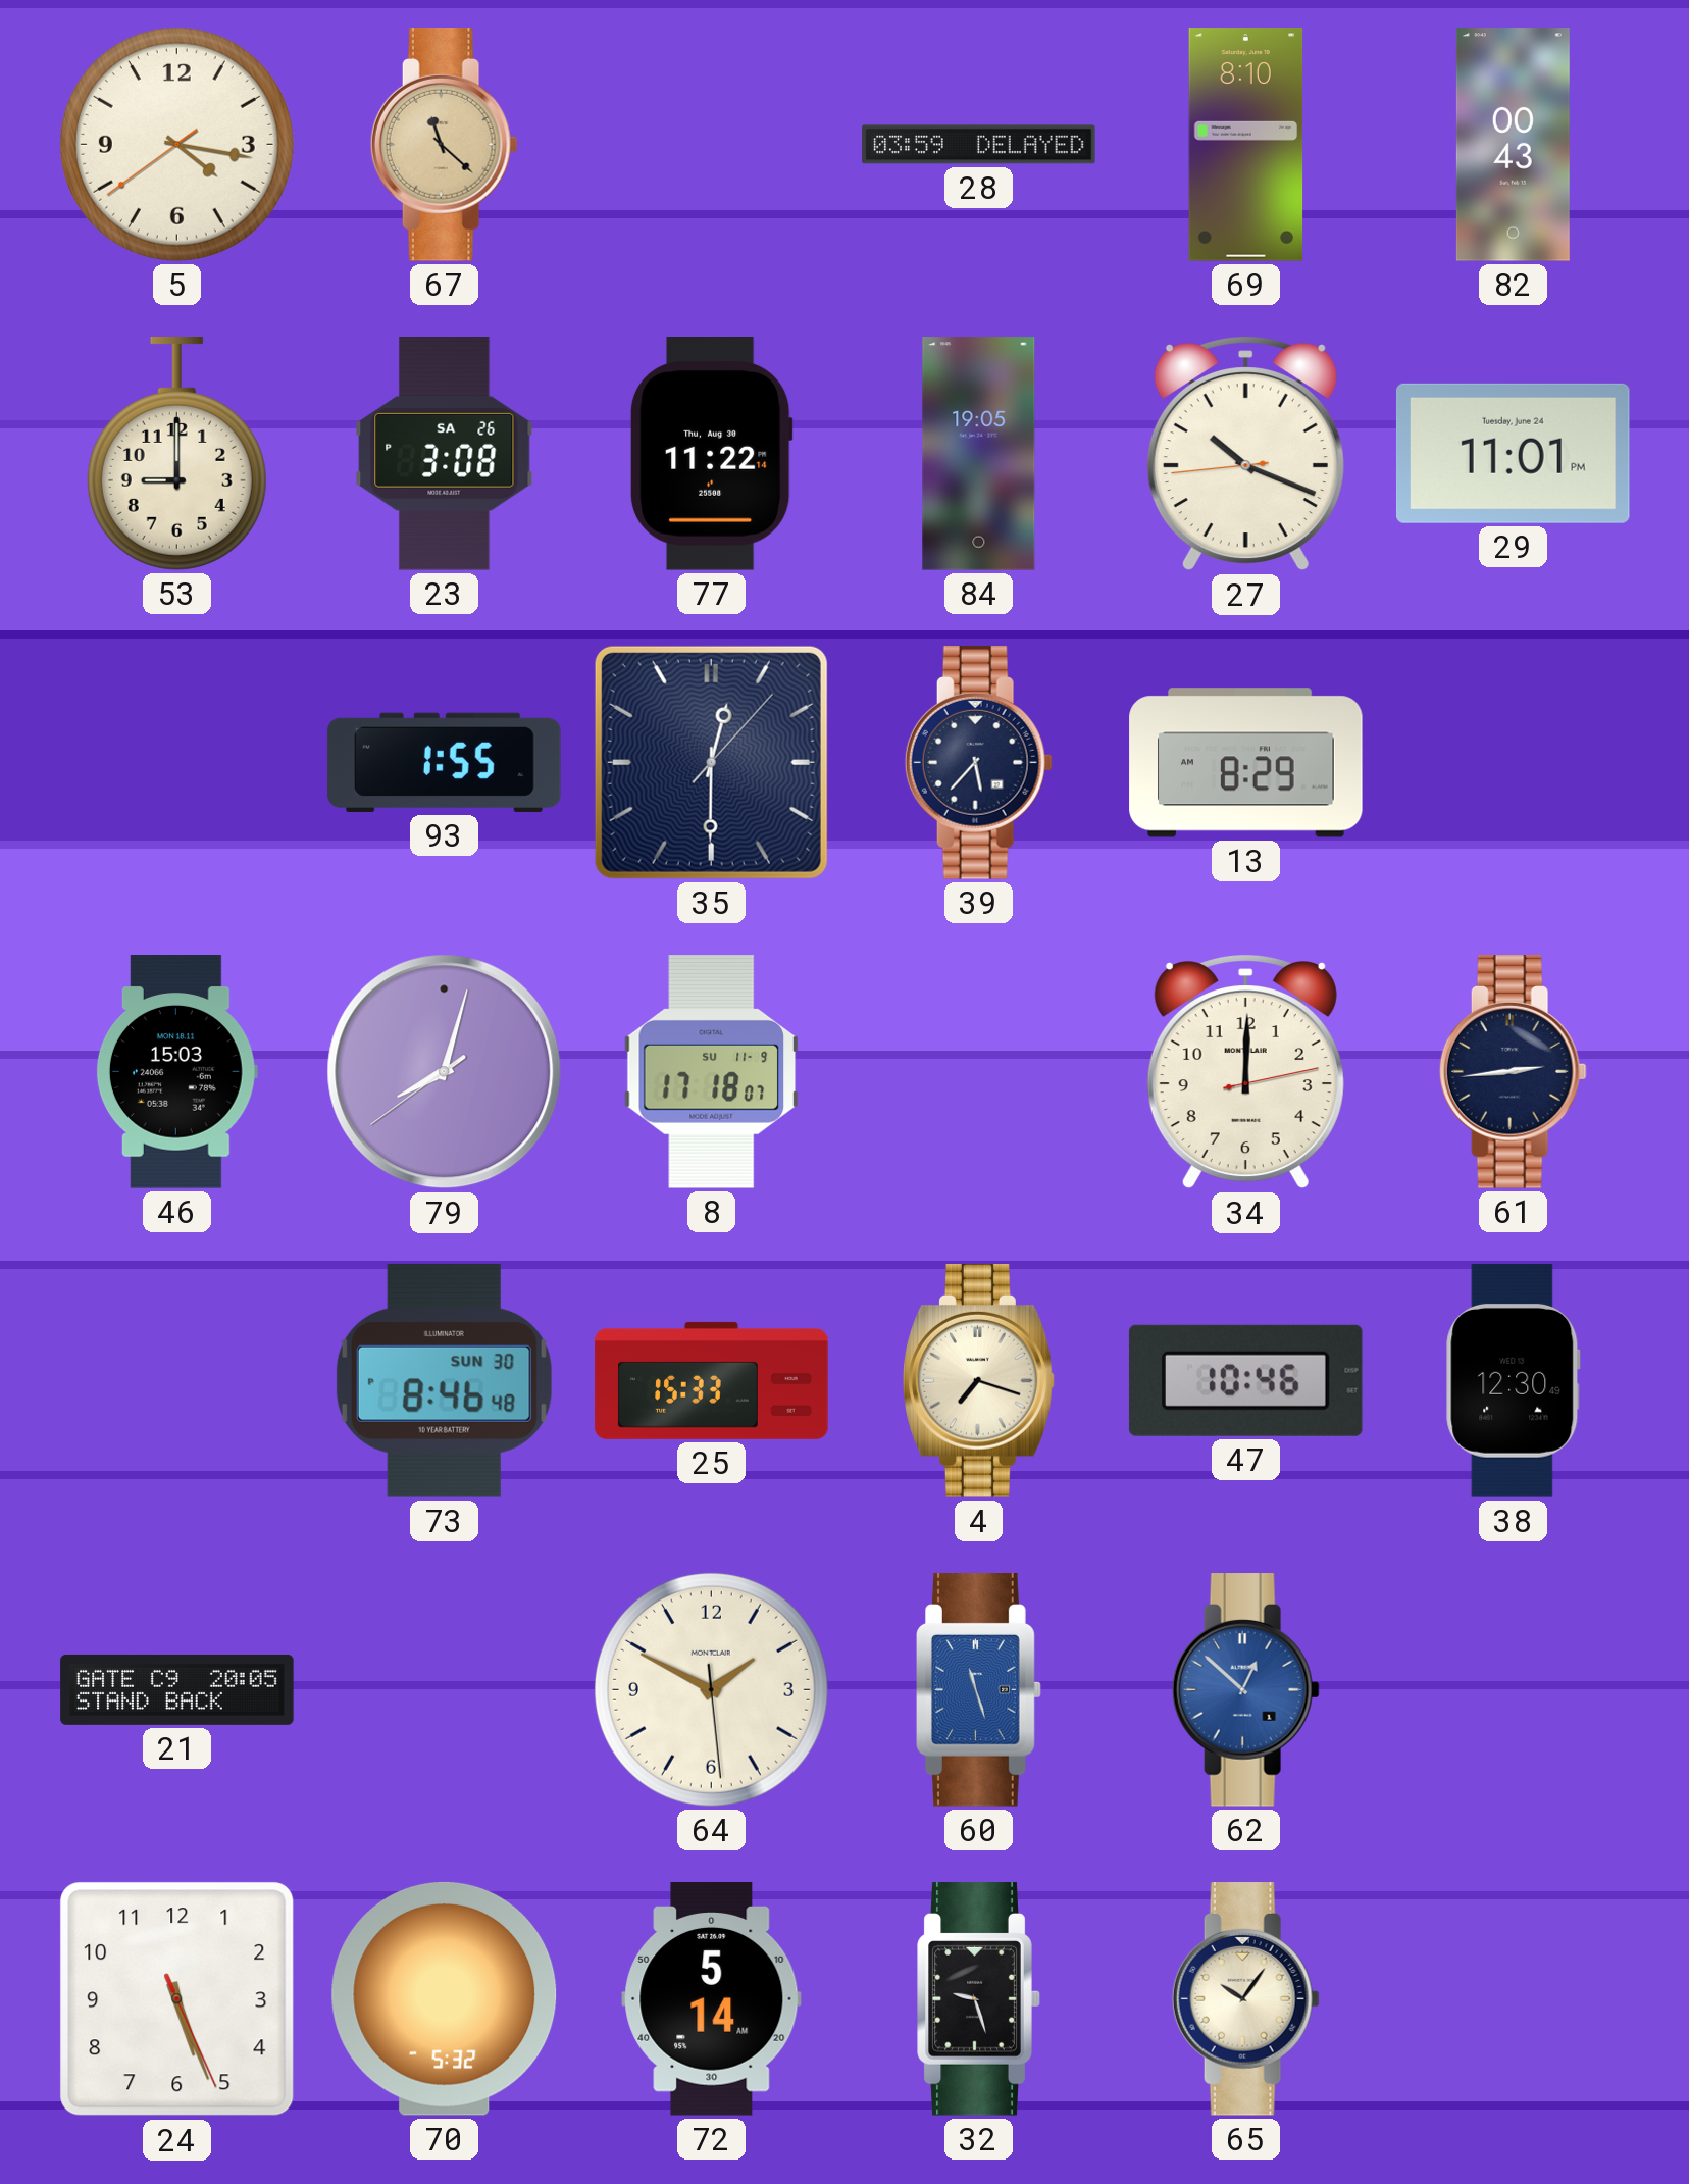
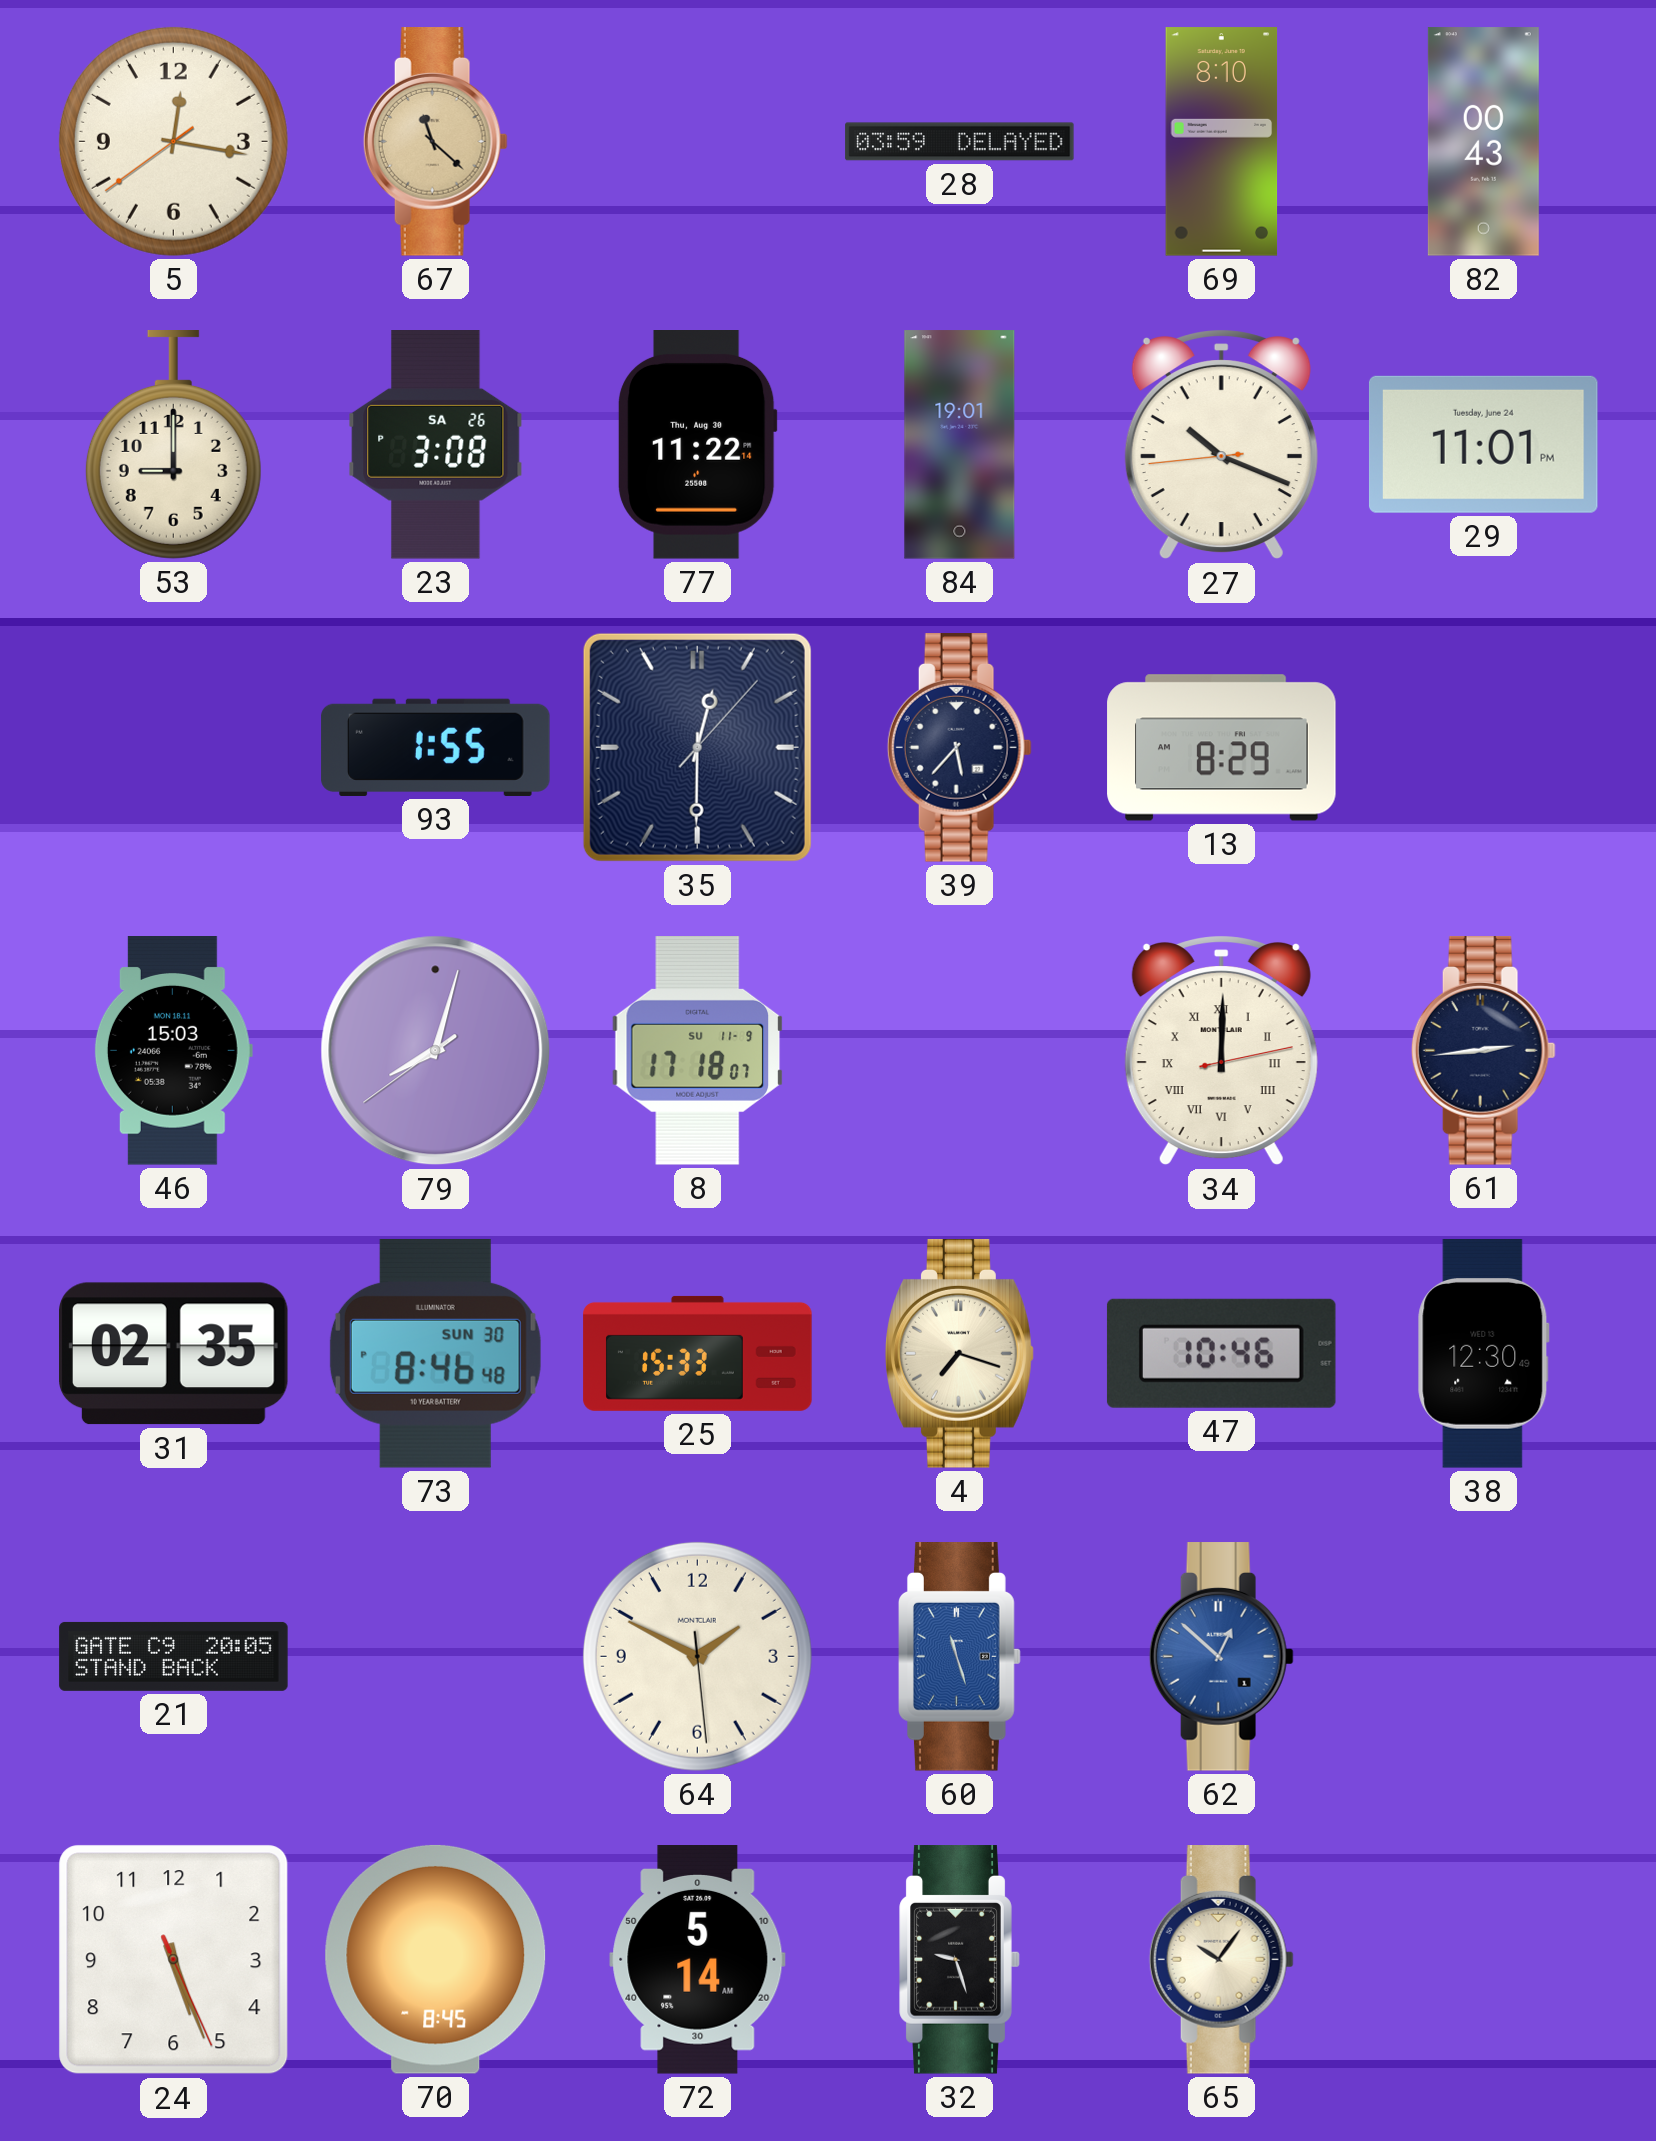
5: 4:16 -> 12:16
84: 19:05 -> 19:01
34 numerals: Arabic -> Roman
31: none -> 02:35
70: 5:32 -> 8:45
